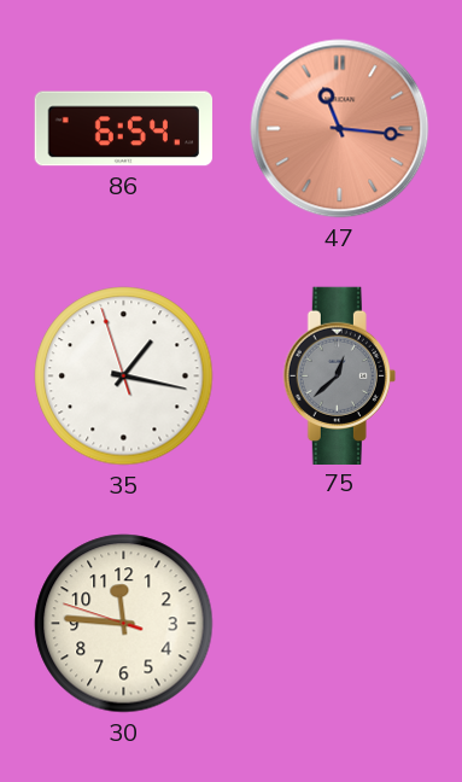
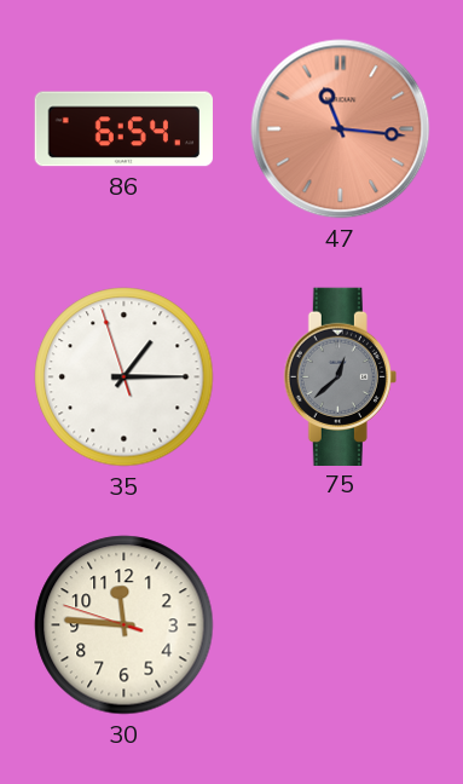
35: 1:16 -> 1:14
